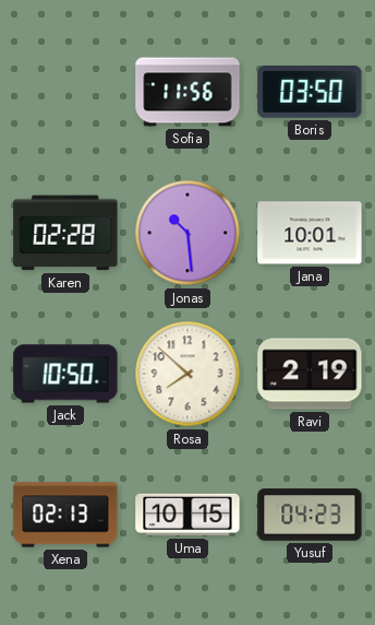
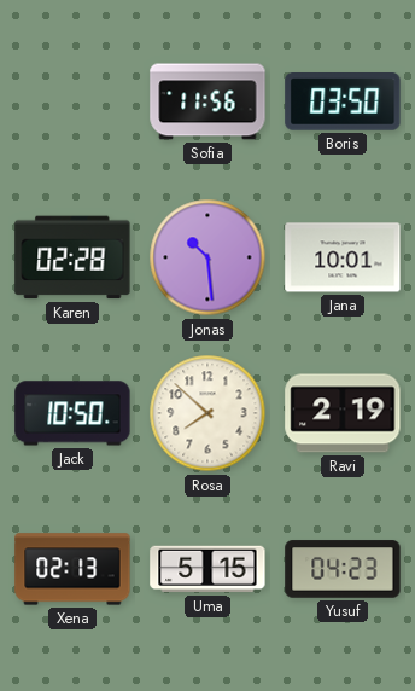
Uma: 10:15 -> 5:15
